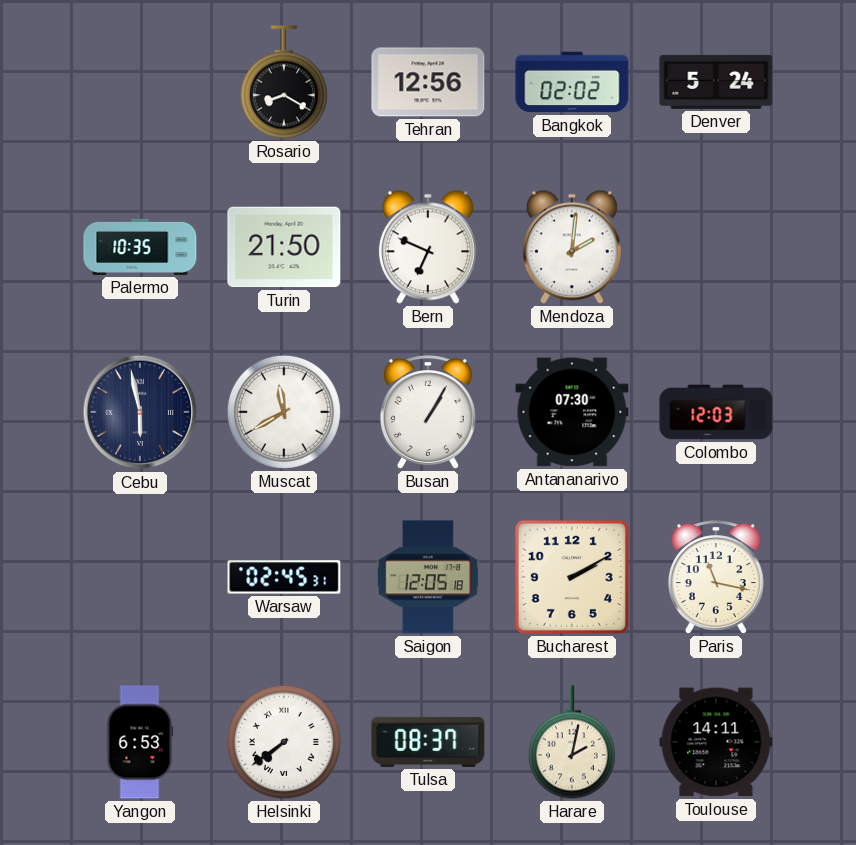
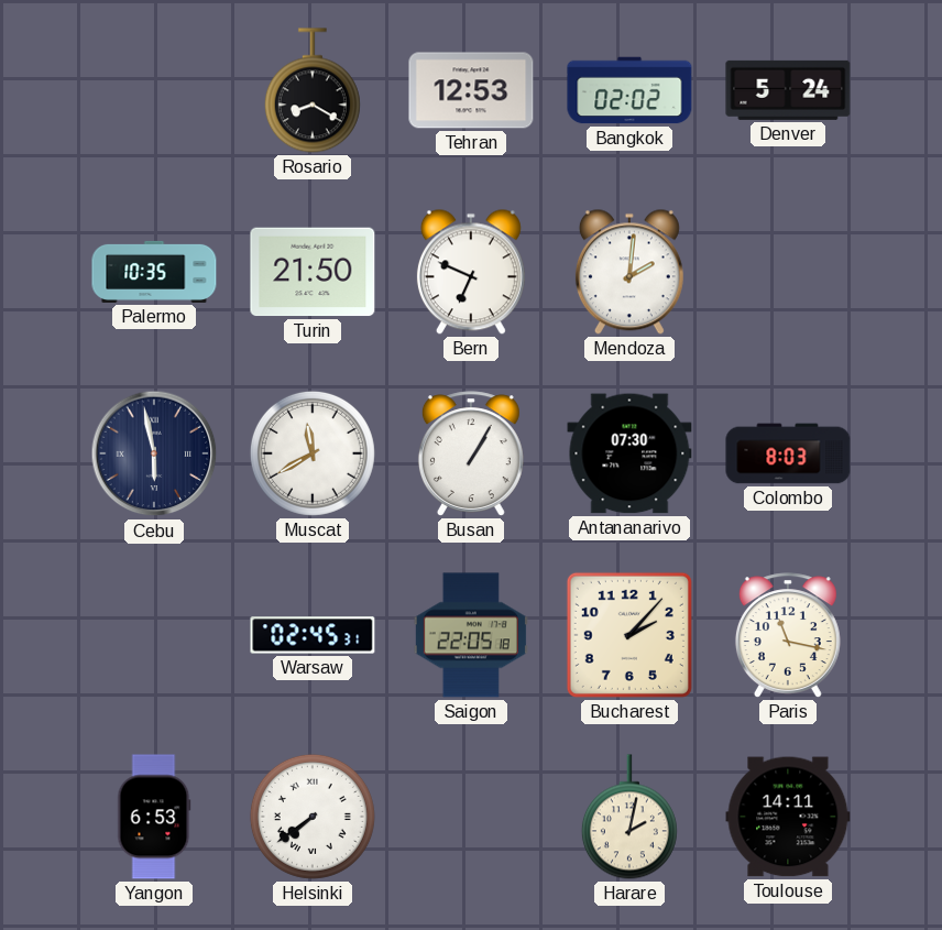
Tehran: 12:56 -> 12:53
Colombo: 12:03 -> 8:03
Saigon: 12:05 -> 22:05
Bucharest: 2:10 -> 2:07
Tulsa: 08:37 -> none
